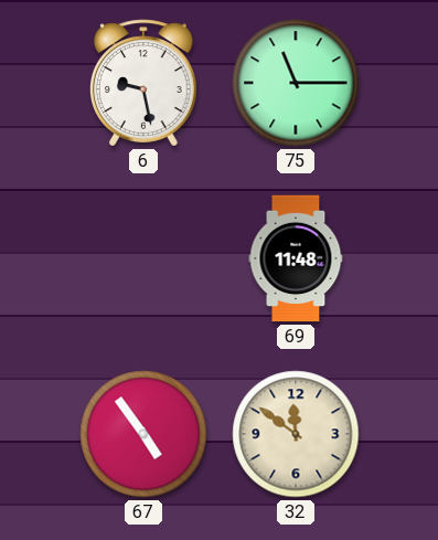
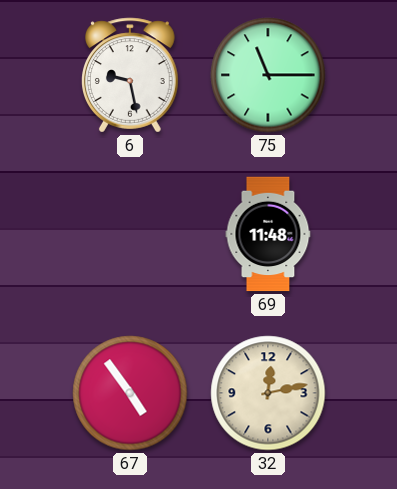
32: 11:51 -> 12:13
